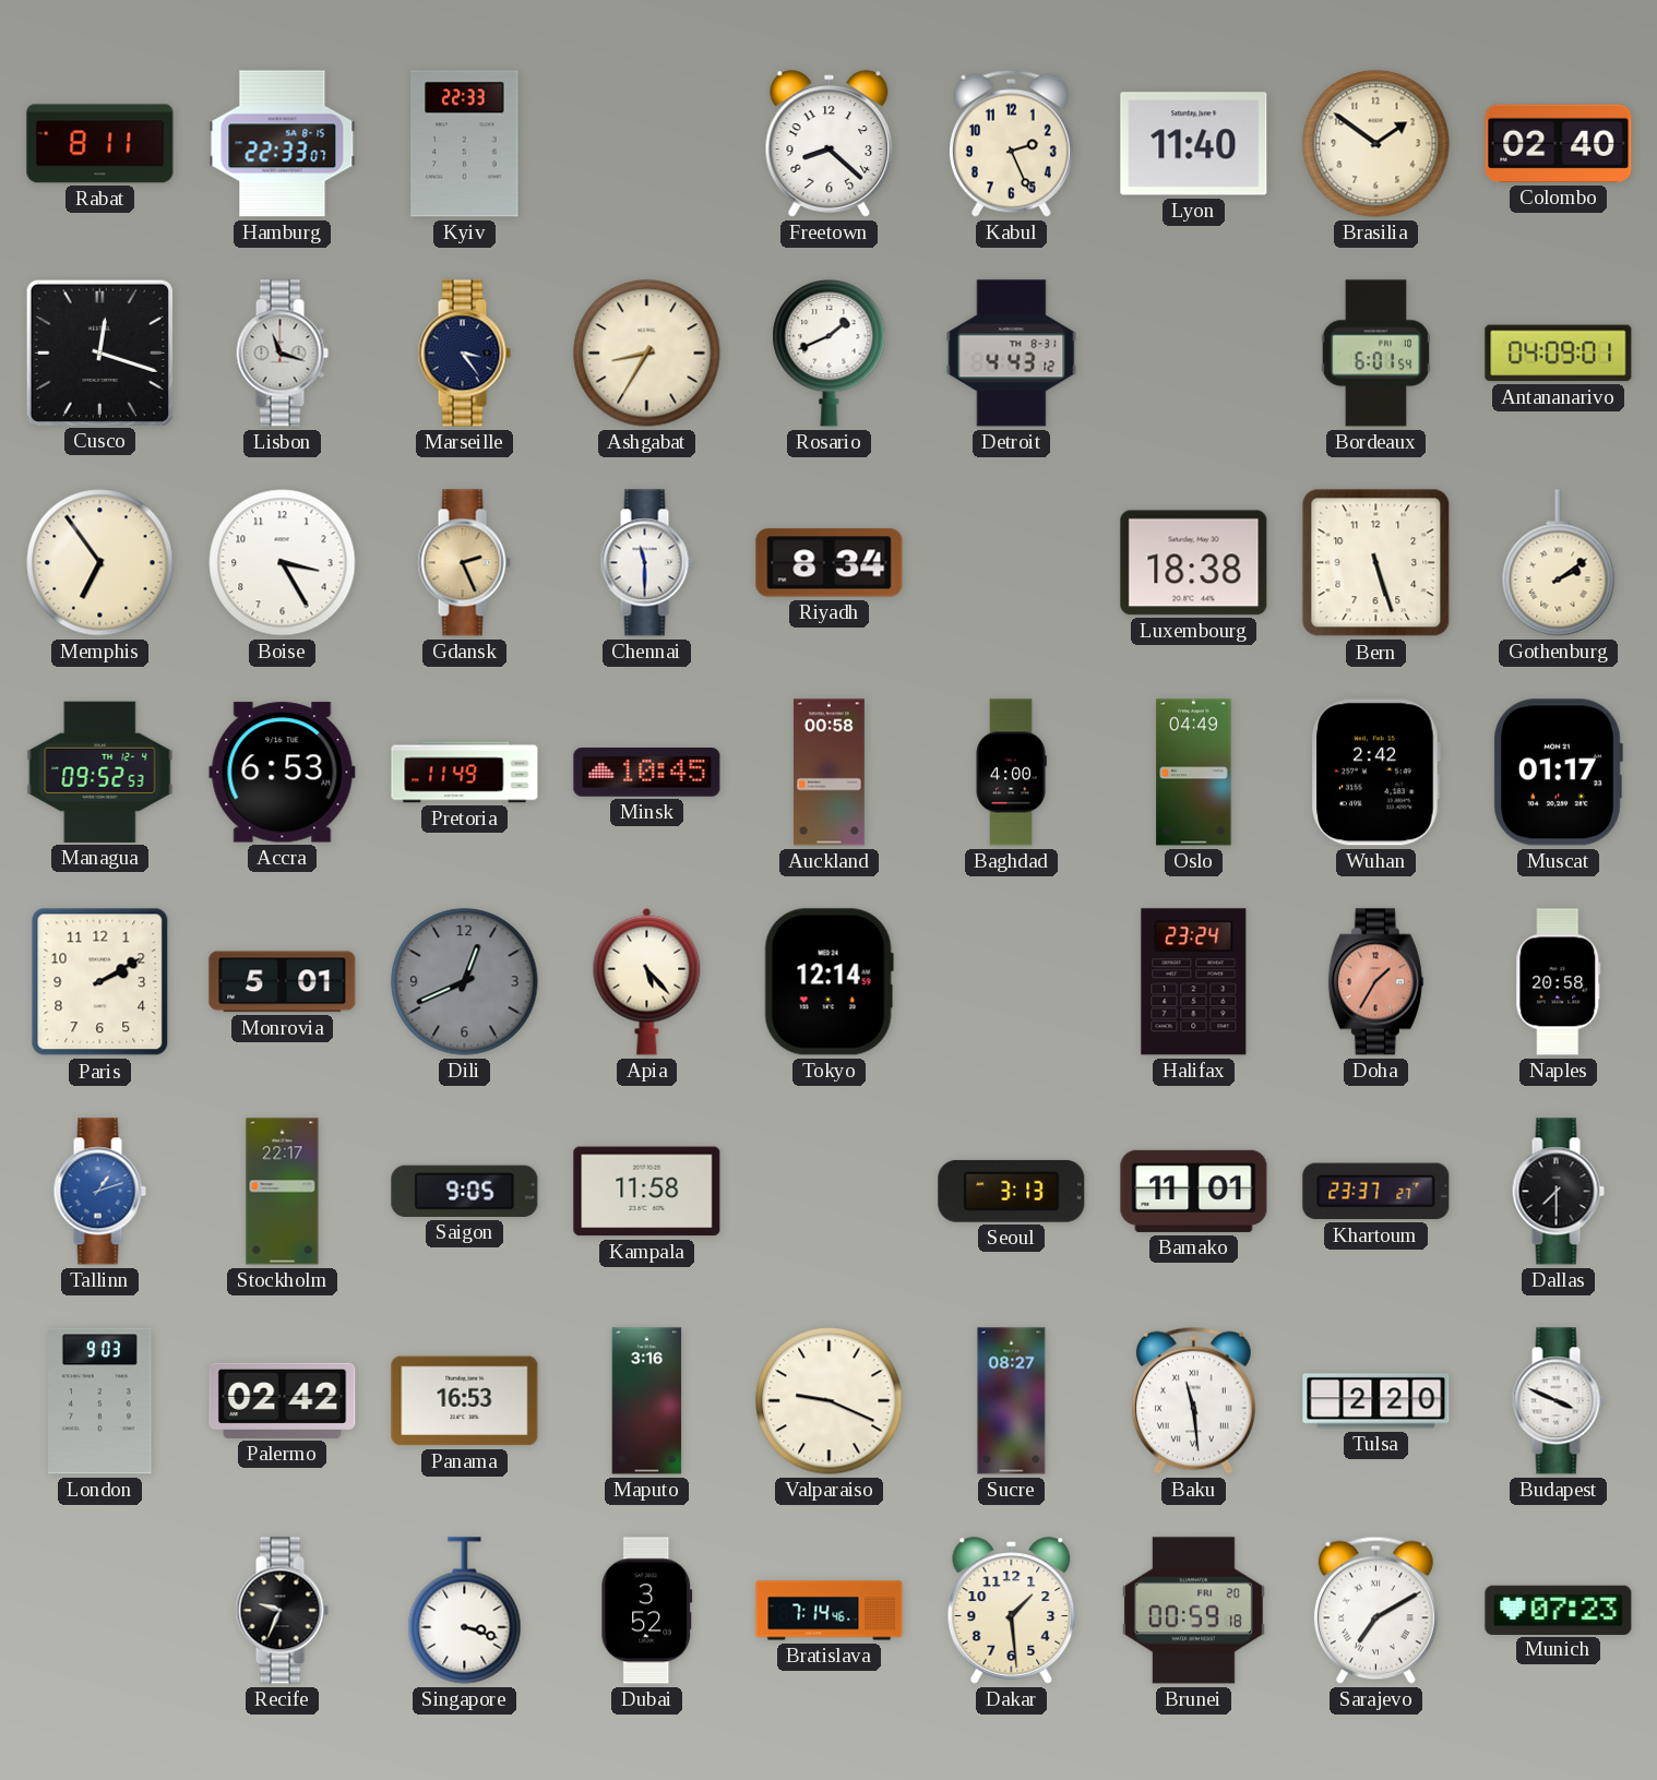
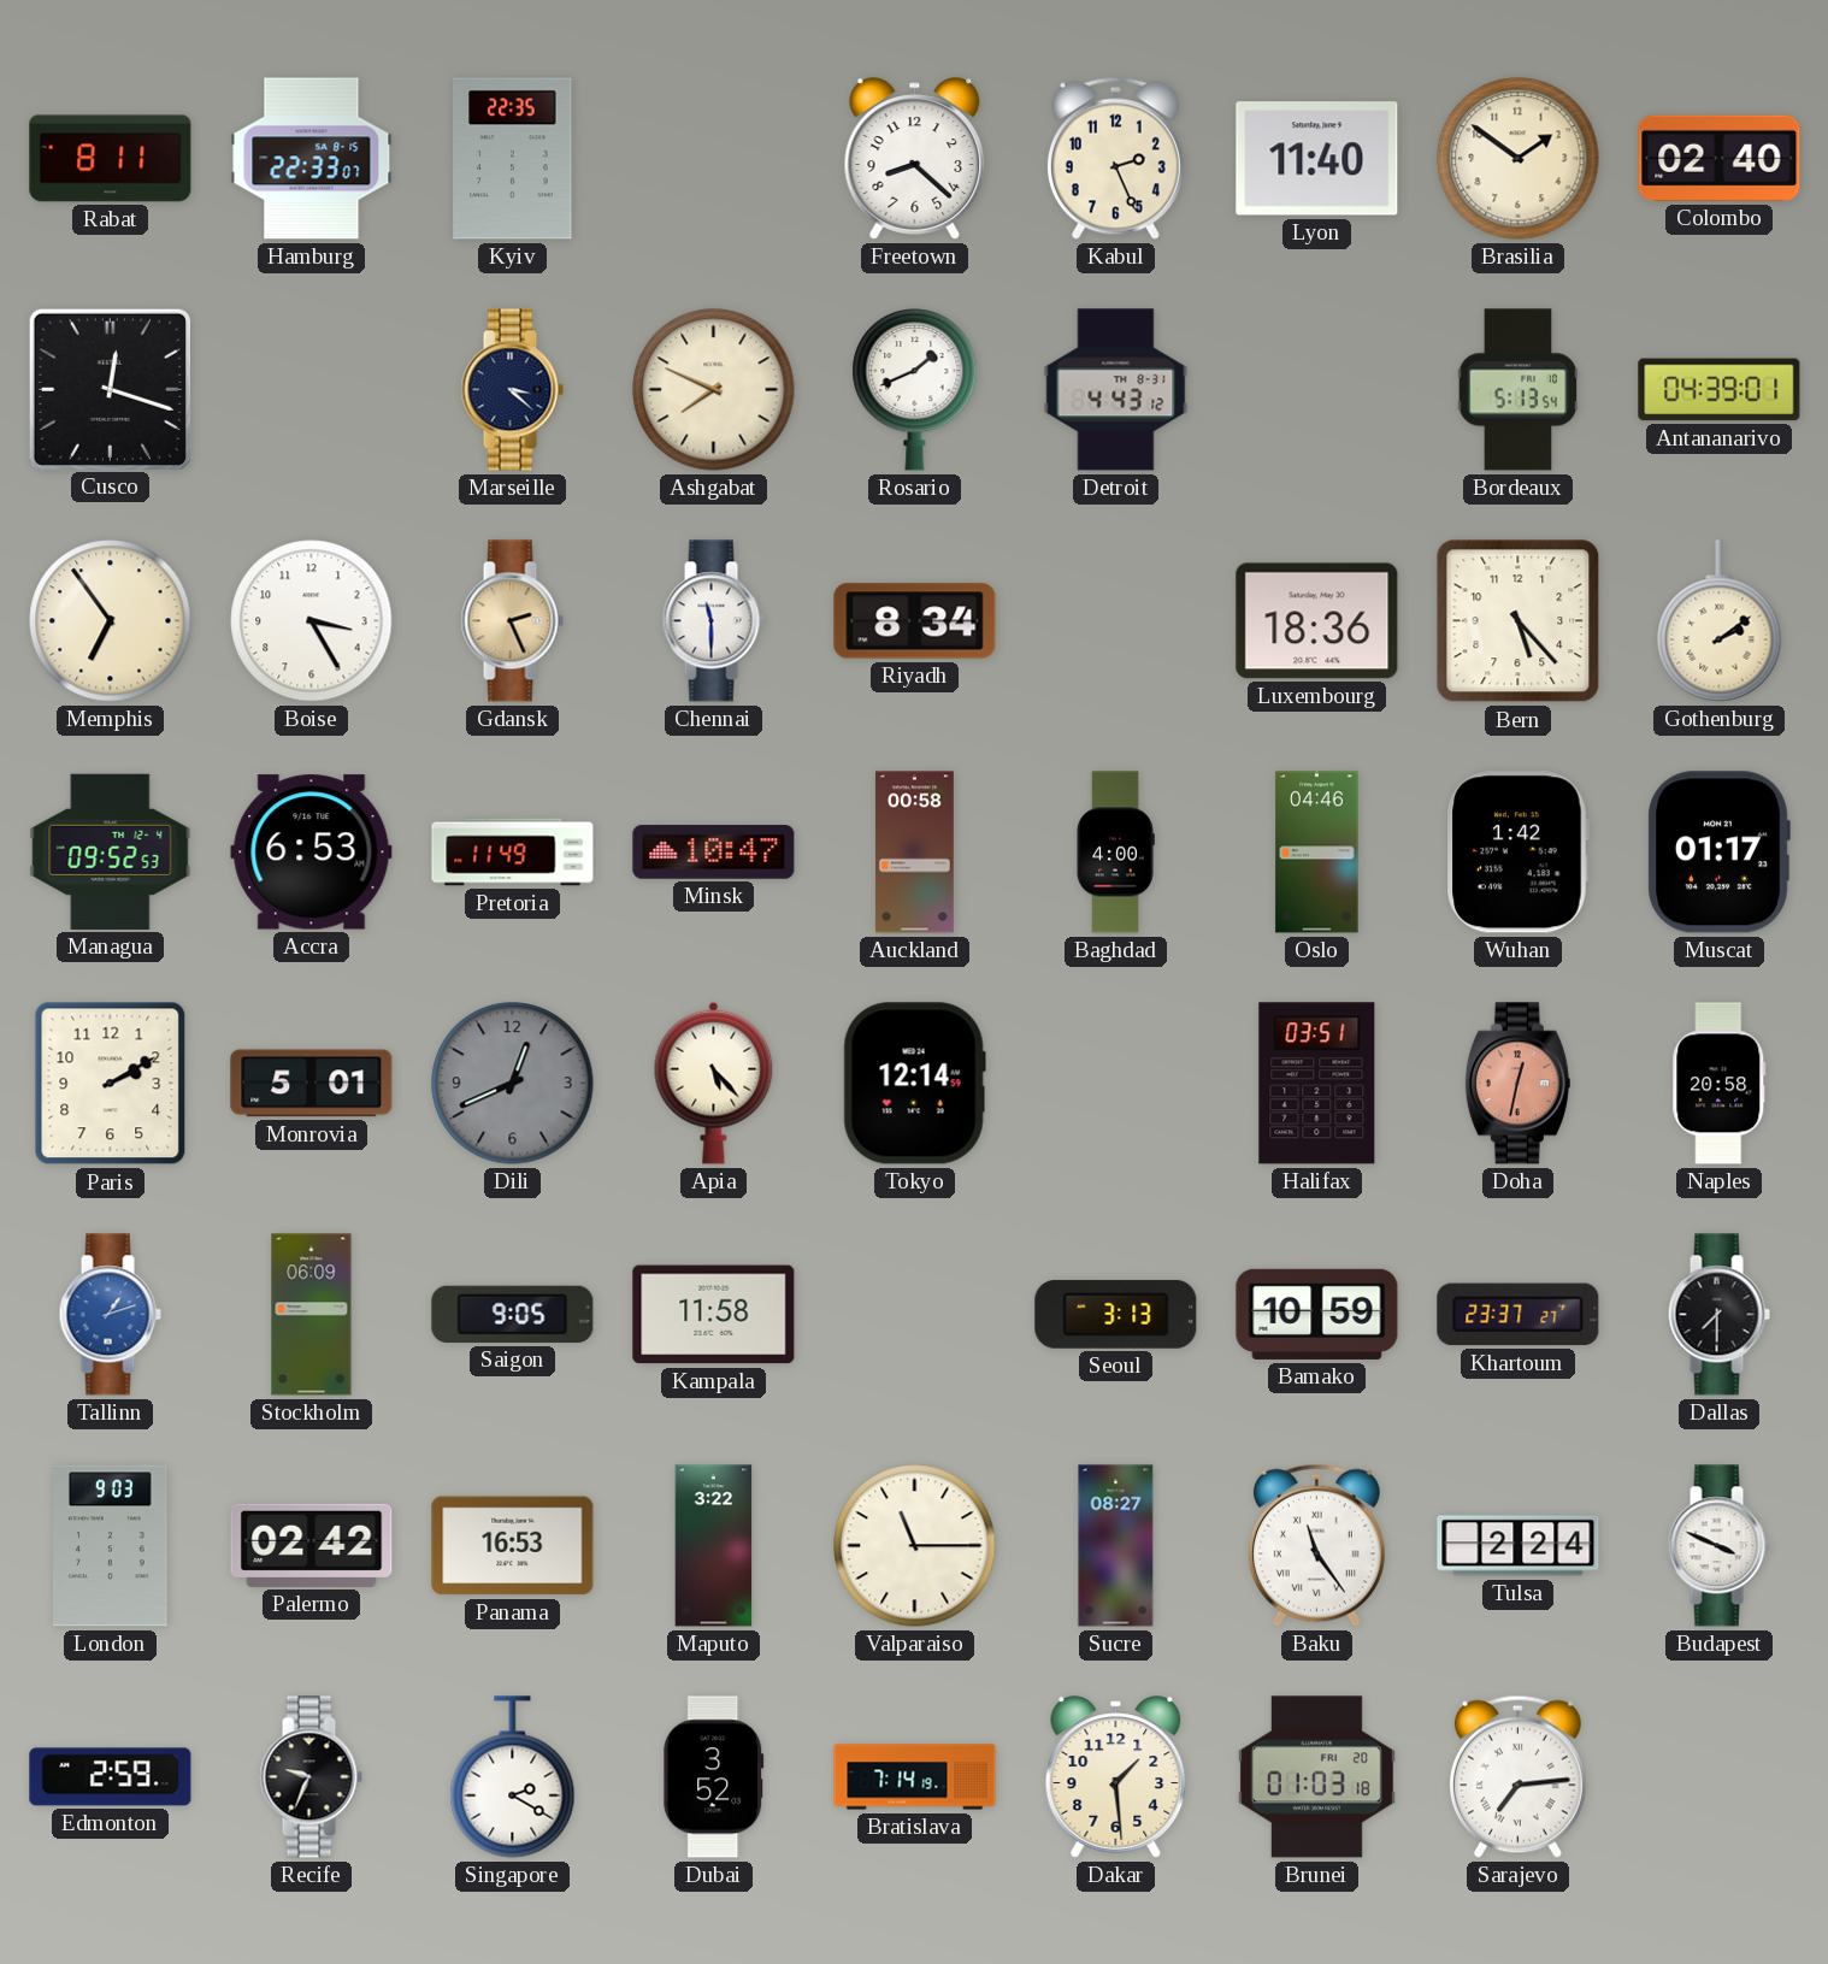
Kyiv: 22:33 -> 22:35
Lisbon: 11:18 -> none
Marseille: 3:24 -> 3:22
Ashgabat: 8:35 -> 7:49
Bordeaux: 6:01 -> 5:13
Antananarivo: 04:09 -> 04:39
Luxembourg: 18:38 -> 18:36
Bern: 5:27 -> 5:23
Minsk: 10:45 -> 10:47
Oslo: 04:49 -> 04:46
Wuhan: 2:42 -> 1:42
Halifax: 23:24 -> 03:51
Doha: 1:35 -> 12:32
Stockholm: 22:17 -> 06:09
Bamako: 11:01 -> 10:59
Maputo: 3:16 -> 3:22
Valparaiso: 9:19 -> 11:15
Baku: 11:29 -> 11:24
Tulsa: 2:20 -> 2:24
Edmonton: none -> 2:59
Singapore: 3:18 -> 2:20
Bratislava: 7:14:46 -> 7:14:19
Brunei: 00:59 -> 01:03
Sarajevo: 7:10 -> 7:14
Munich: 07:23 -> none
